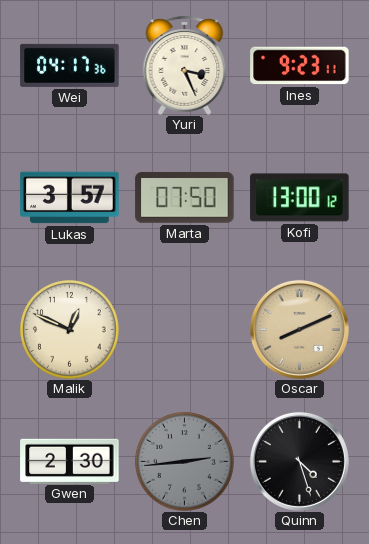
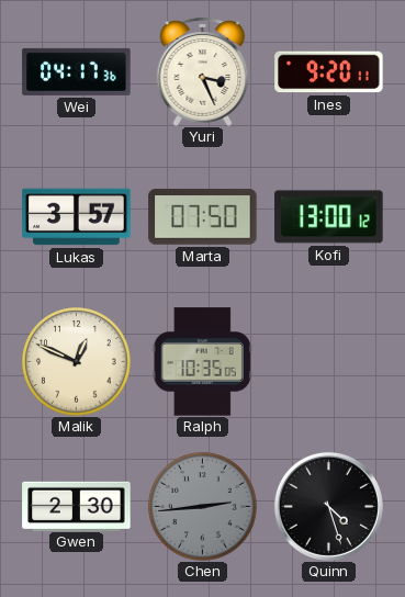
Ines: 9:23 -> 9:20
Ralph: none -> 10:35
Oscar: 8:11 -> none
